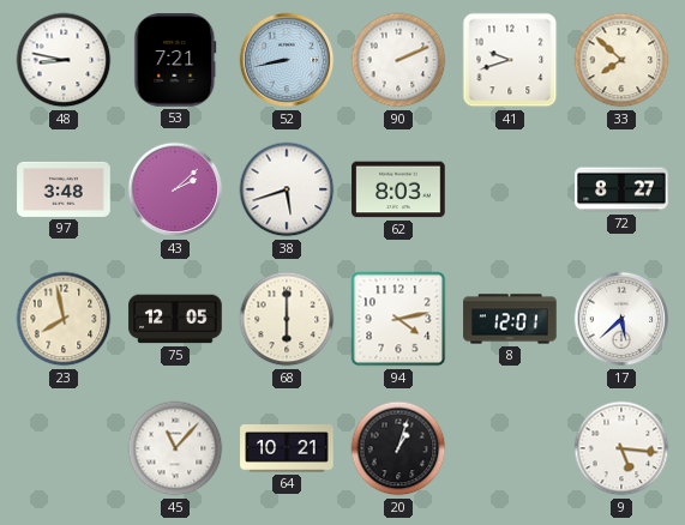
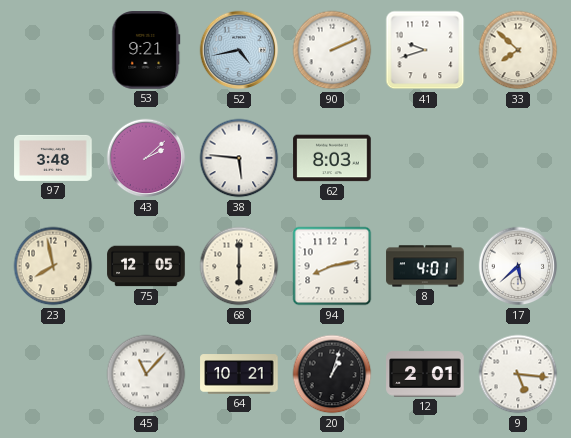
48: 8:47 -> none
53: 7:21 -> 9:21
52: 8:43 -> 4:43
38: 5:42 -> 5:46
72: 8:27 -> none
94: 4:13 -> 8:13
8: 12:01 -> 4:01
12: none -> 2:01
